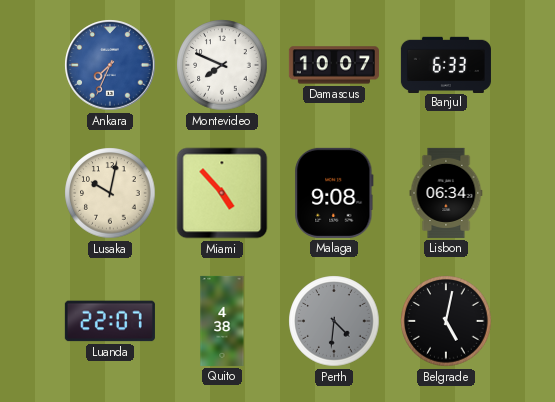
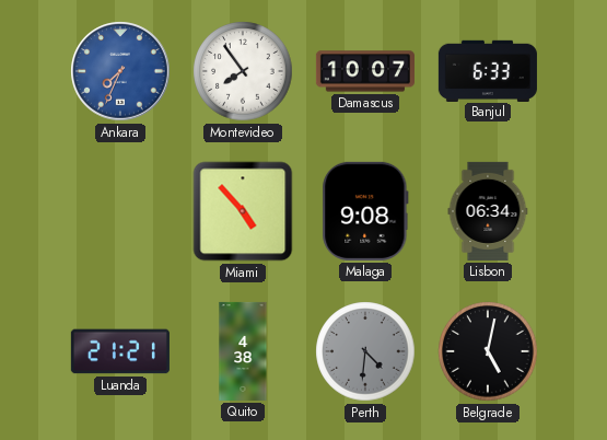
Montevideo: 7:49 -> 7:54
Lusaka: 10:02 -> none
Luanda: 22:07 -> 21:21
